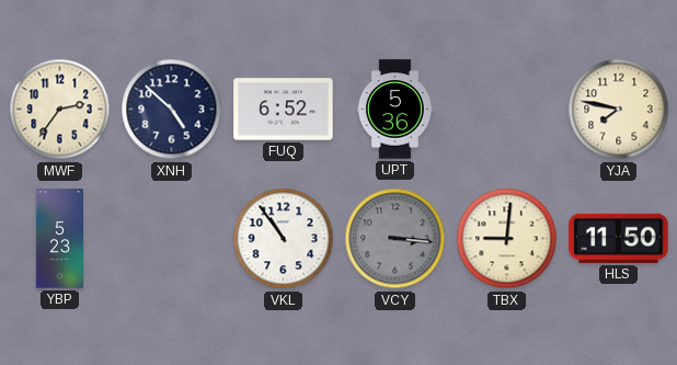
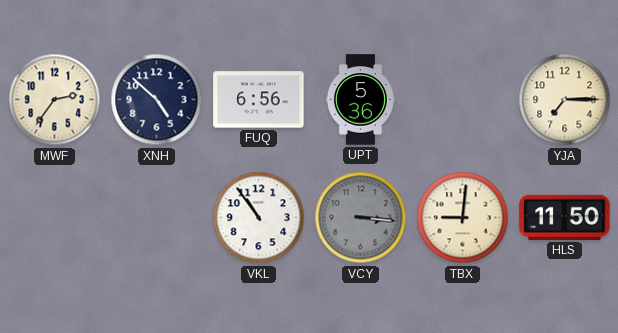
FUQ: 6:52 -> 6:56
YJA: 7:47 -> 7:15
YBP: 5:23 -> none
